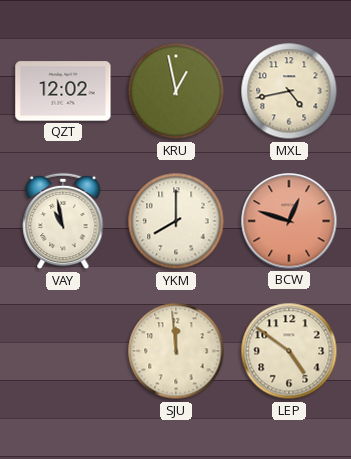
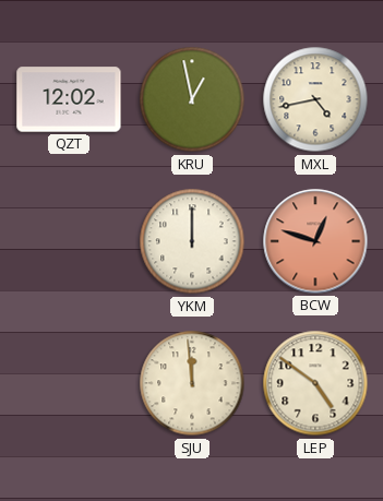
VAY: 10:58 -> none
YKM: 8:00 -> 12:00
